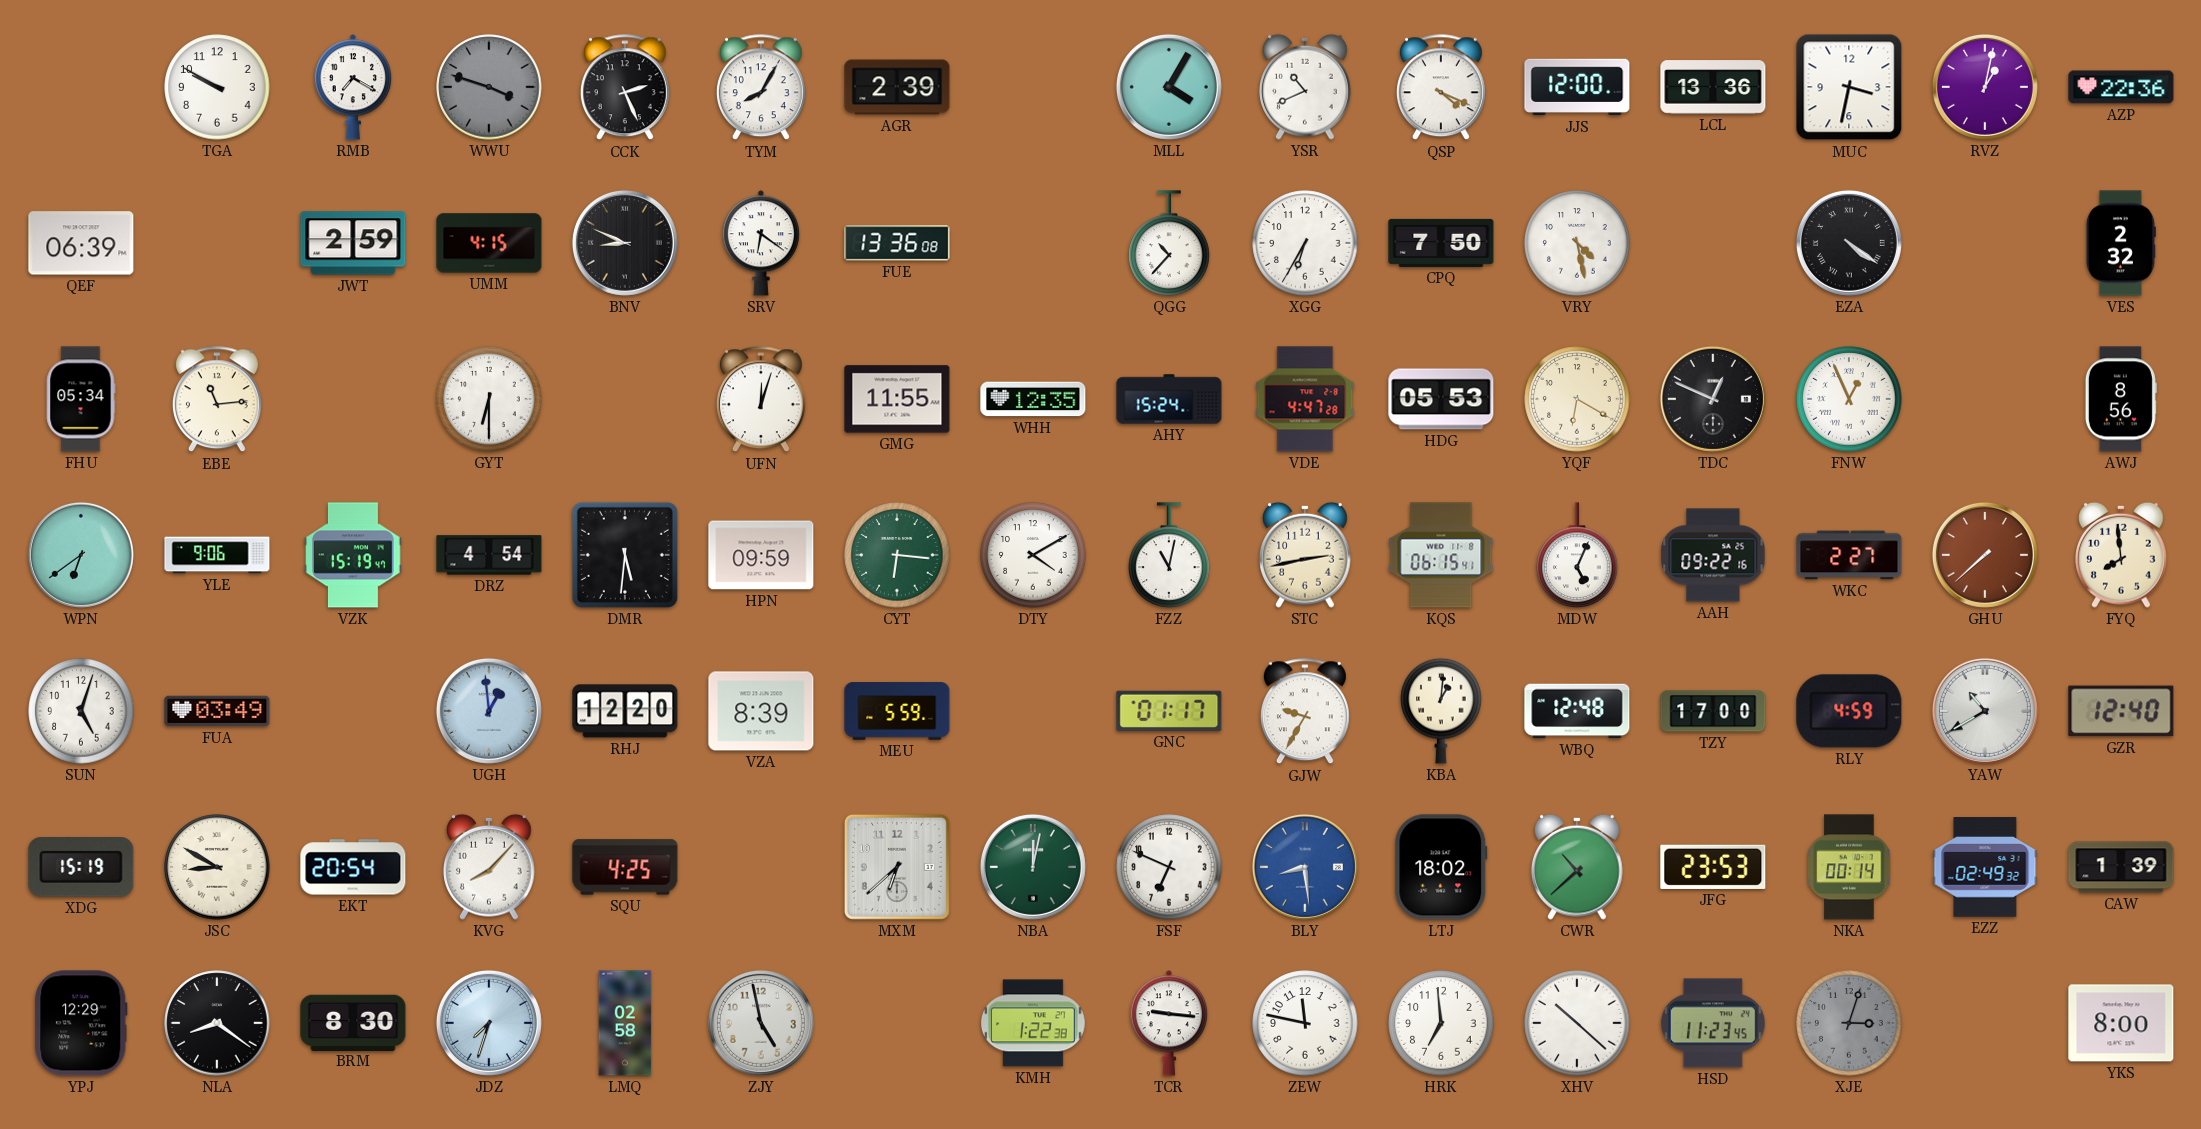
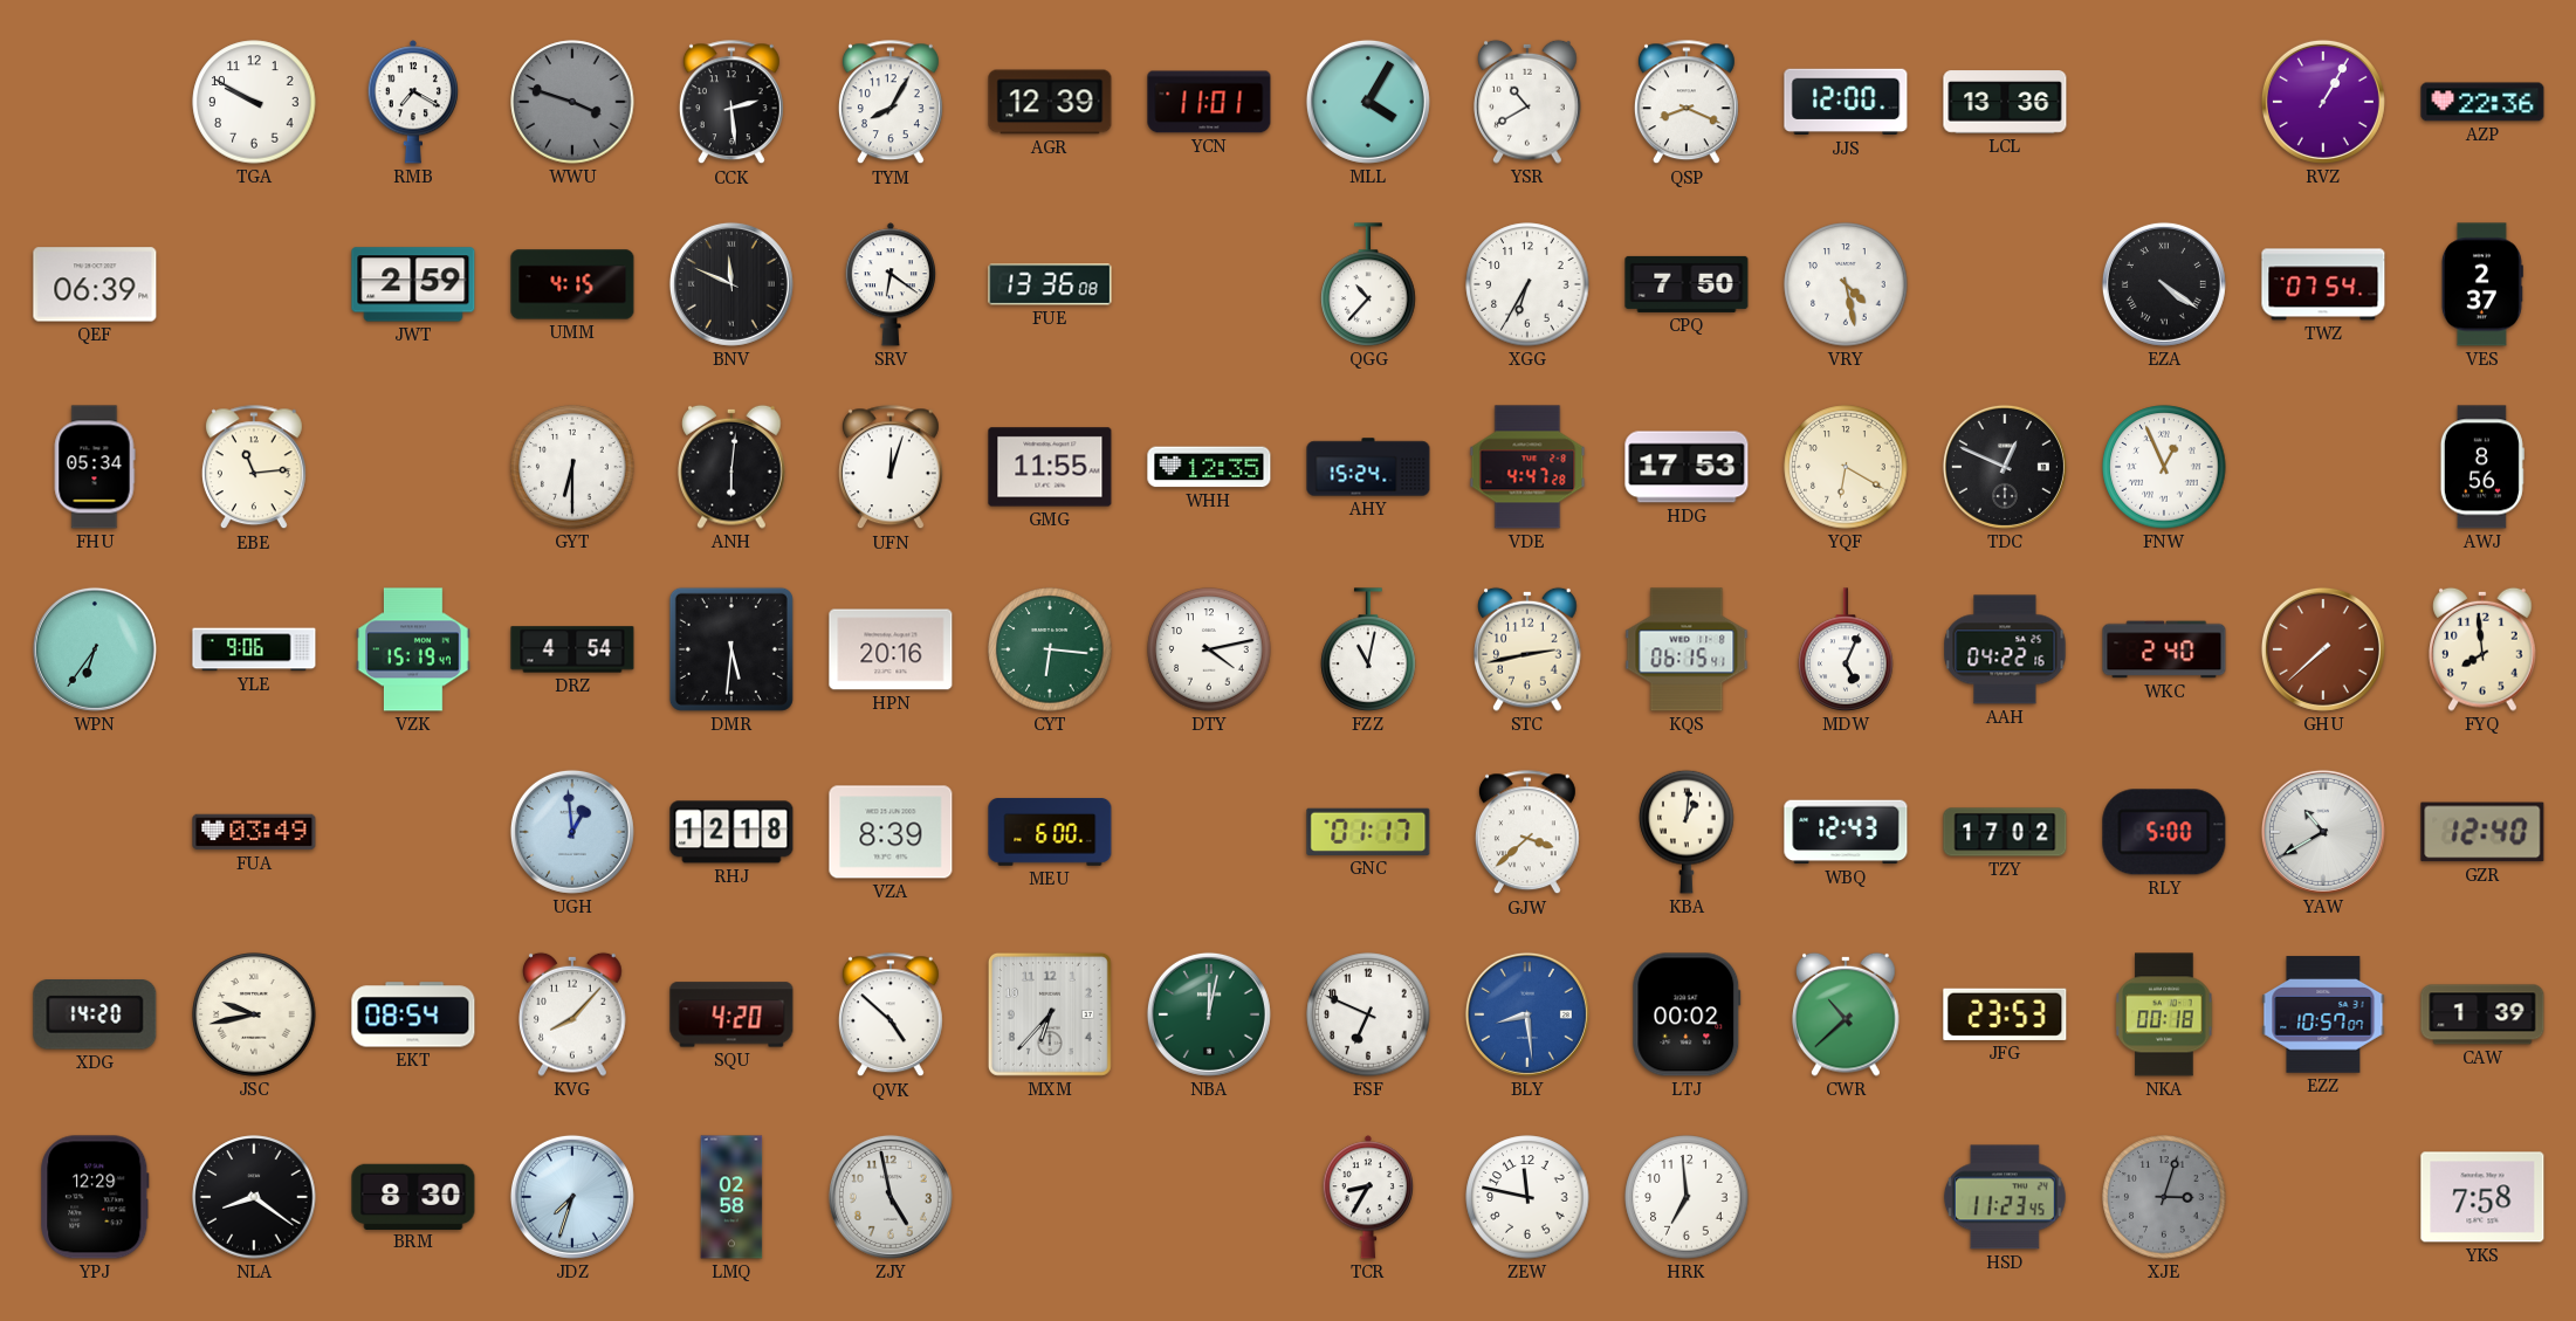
CCK: 2:26 -> 2:29
AGR: 2:39 -> 12:39
YCN: none -> 11:01
YSR: 10:41 -> 10:40
QSP: 4:19 -> 8:19
MUC: 3:32 -> none
RVZ: 1:02 -> 1:05
BNV: 8:49 -> 11:49
TWZ: none -> 07:54
VES: 2:32 -> 2:37
ANH: none -> 6:01
HDG: 05:53 -> 17:53
WPN: 6:39 -> 6:36
HPN: 09:59 -> 20:16
DTY: 4:10 -> 4:13
AAH: 09:22 -> 04:22
WKC: 2:27 -> 2:40
SUN: 5:03 -> none
RHJ: 12:20 -> 12:18
MEU: 5:59 -> 6:00
GJW: 9:35 -> 3:38
WBQ: 12:48 -> 12:43
TZY: 17:00 -> 17:02
RLY: 4:59 -> 5:00
XDG: 15:19 -> 14:20
JSC: 8:50 -> 9:43
EKT: 20:54 -> 08:54
SQU: 4:25 -> 4:20
QVK: none -> 4:52
MXM: 6:38 -> 6:37
LTJ: 18:02 -> 00:02
NKA: 00:14 -> 00:18
EZZ: 02:49 -> 10:57
KMH: 1:22 -> none
TCR: 9:16 -> 8:35
XHV: 10:22 -> none
YKS: 8:00 -> 7:58
